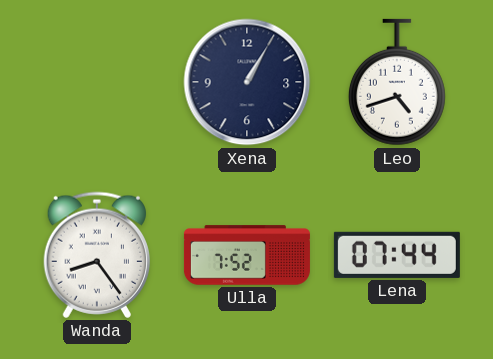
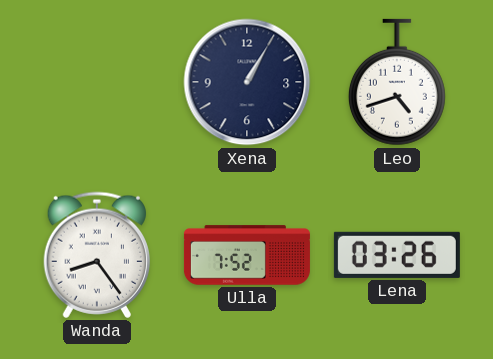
Lena: 07:44 -> 03:26
